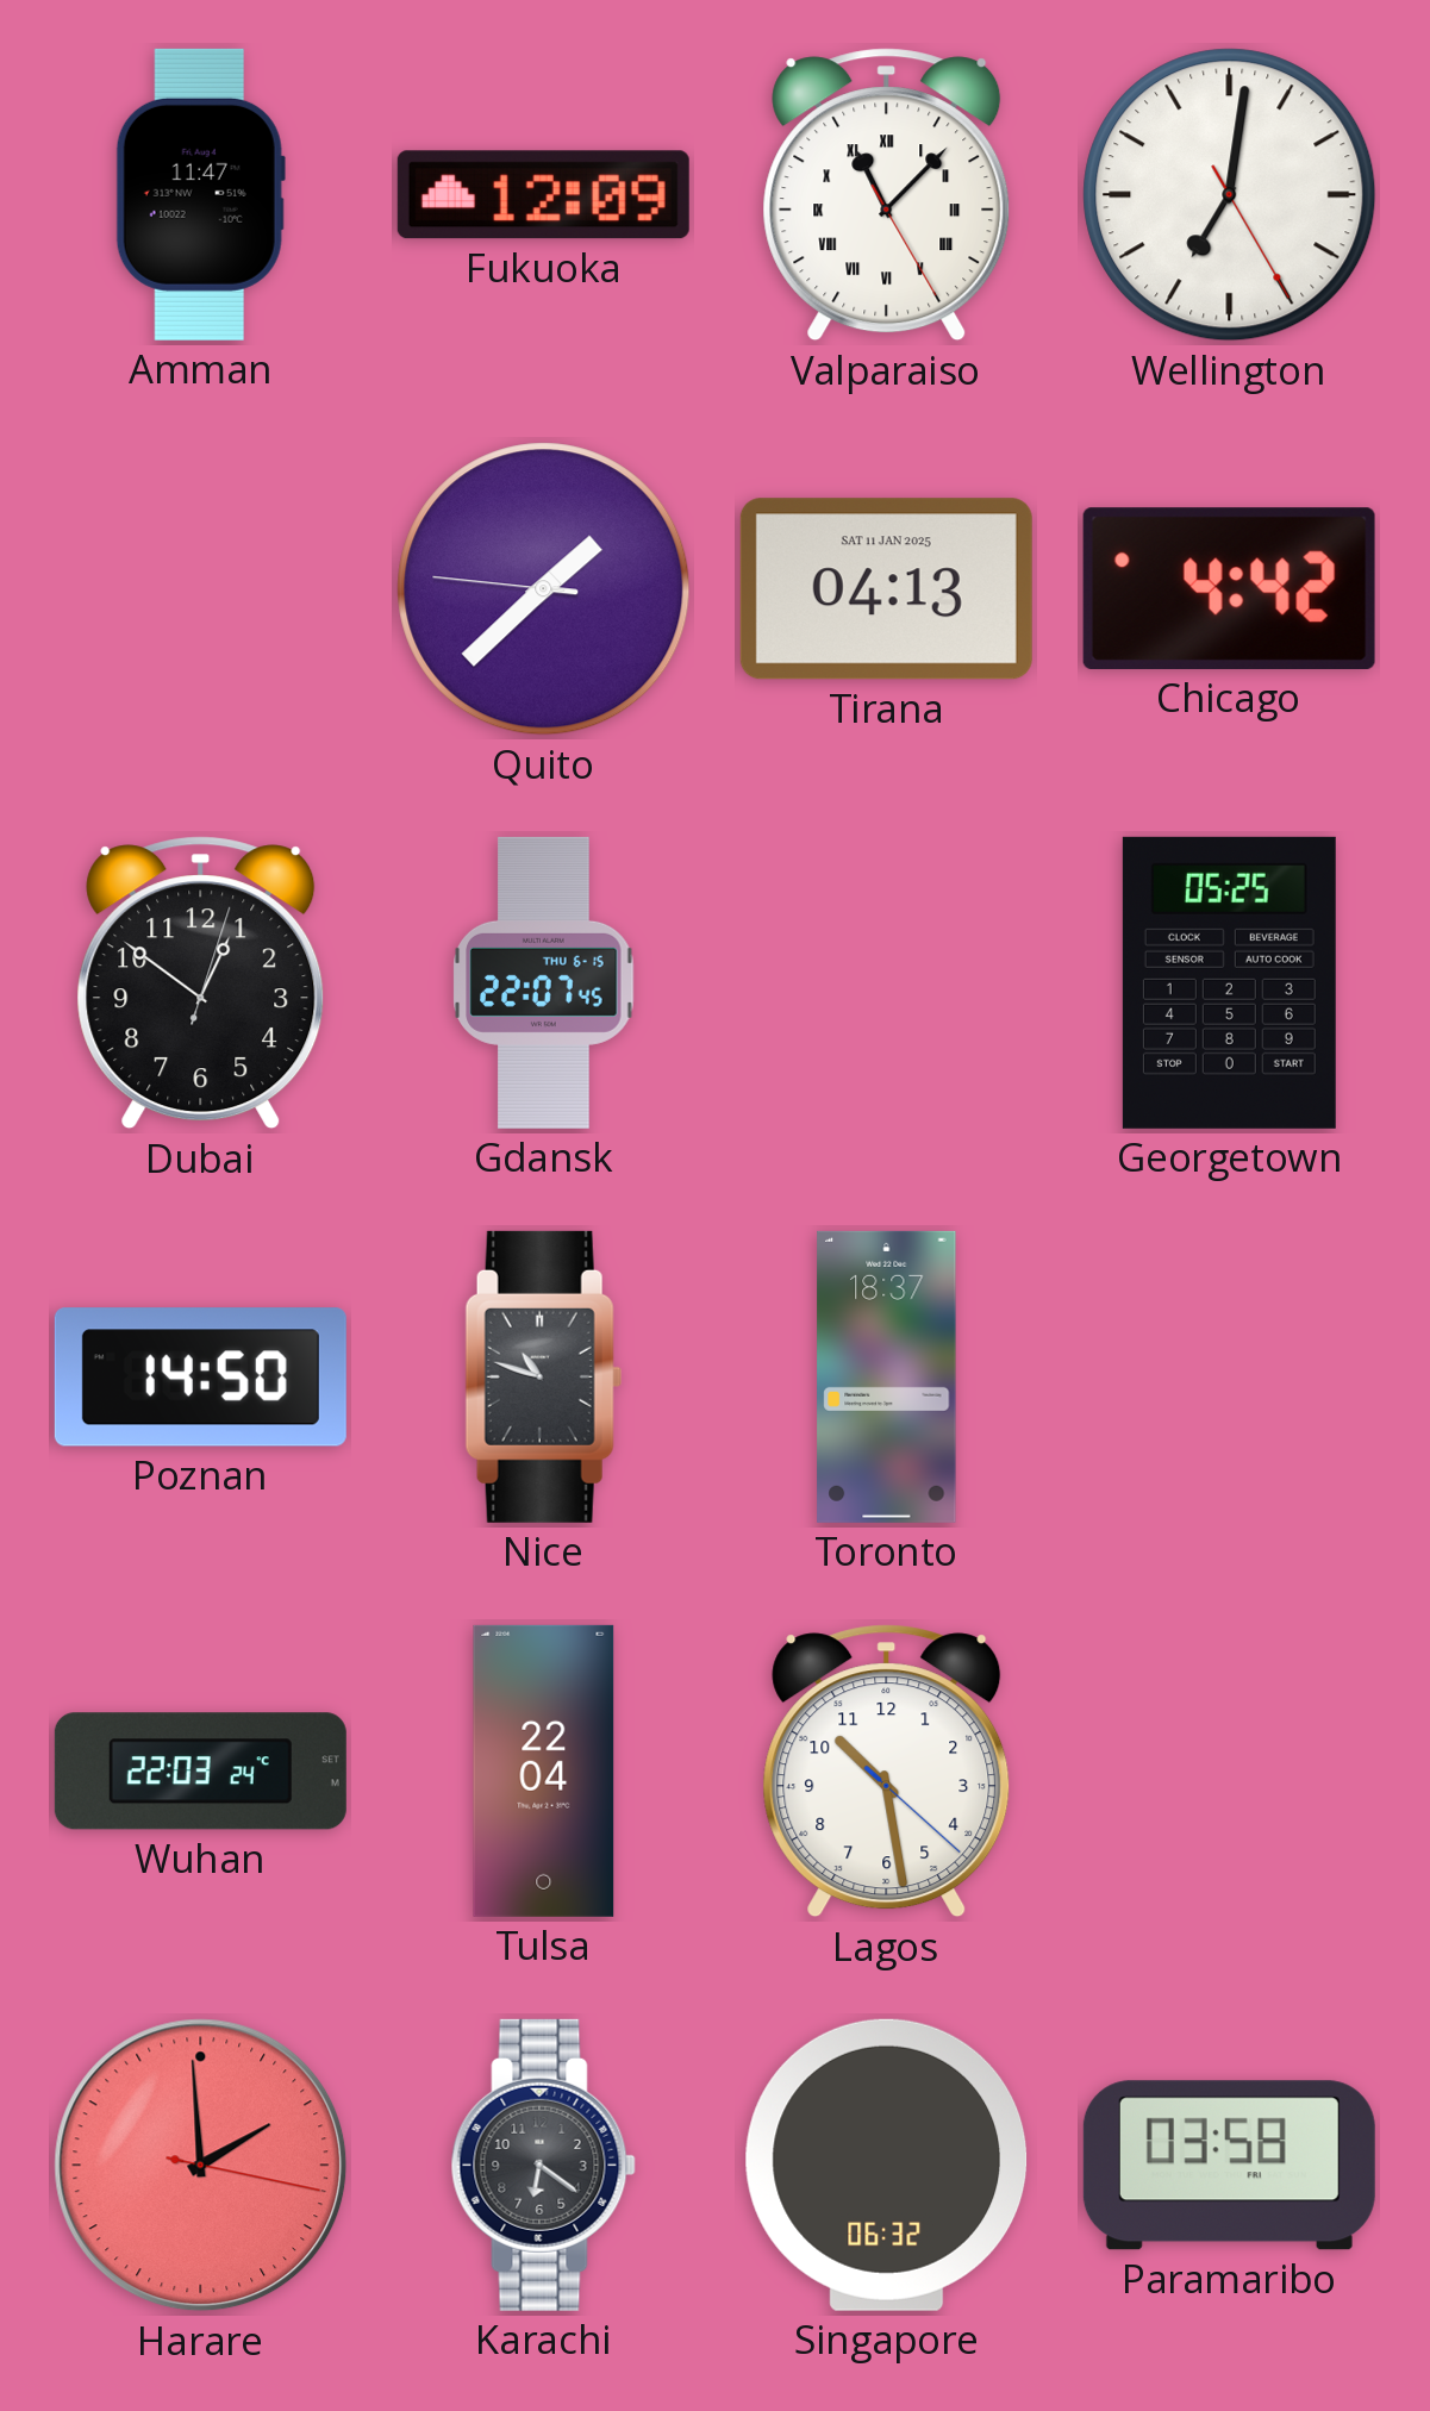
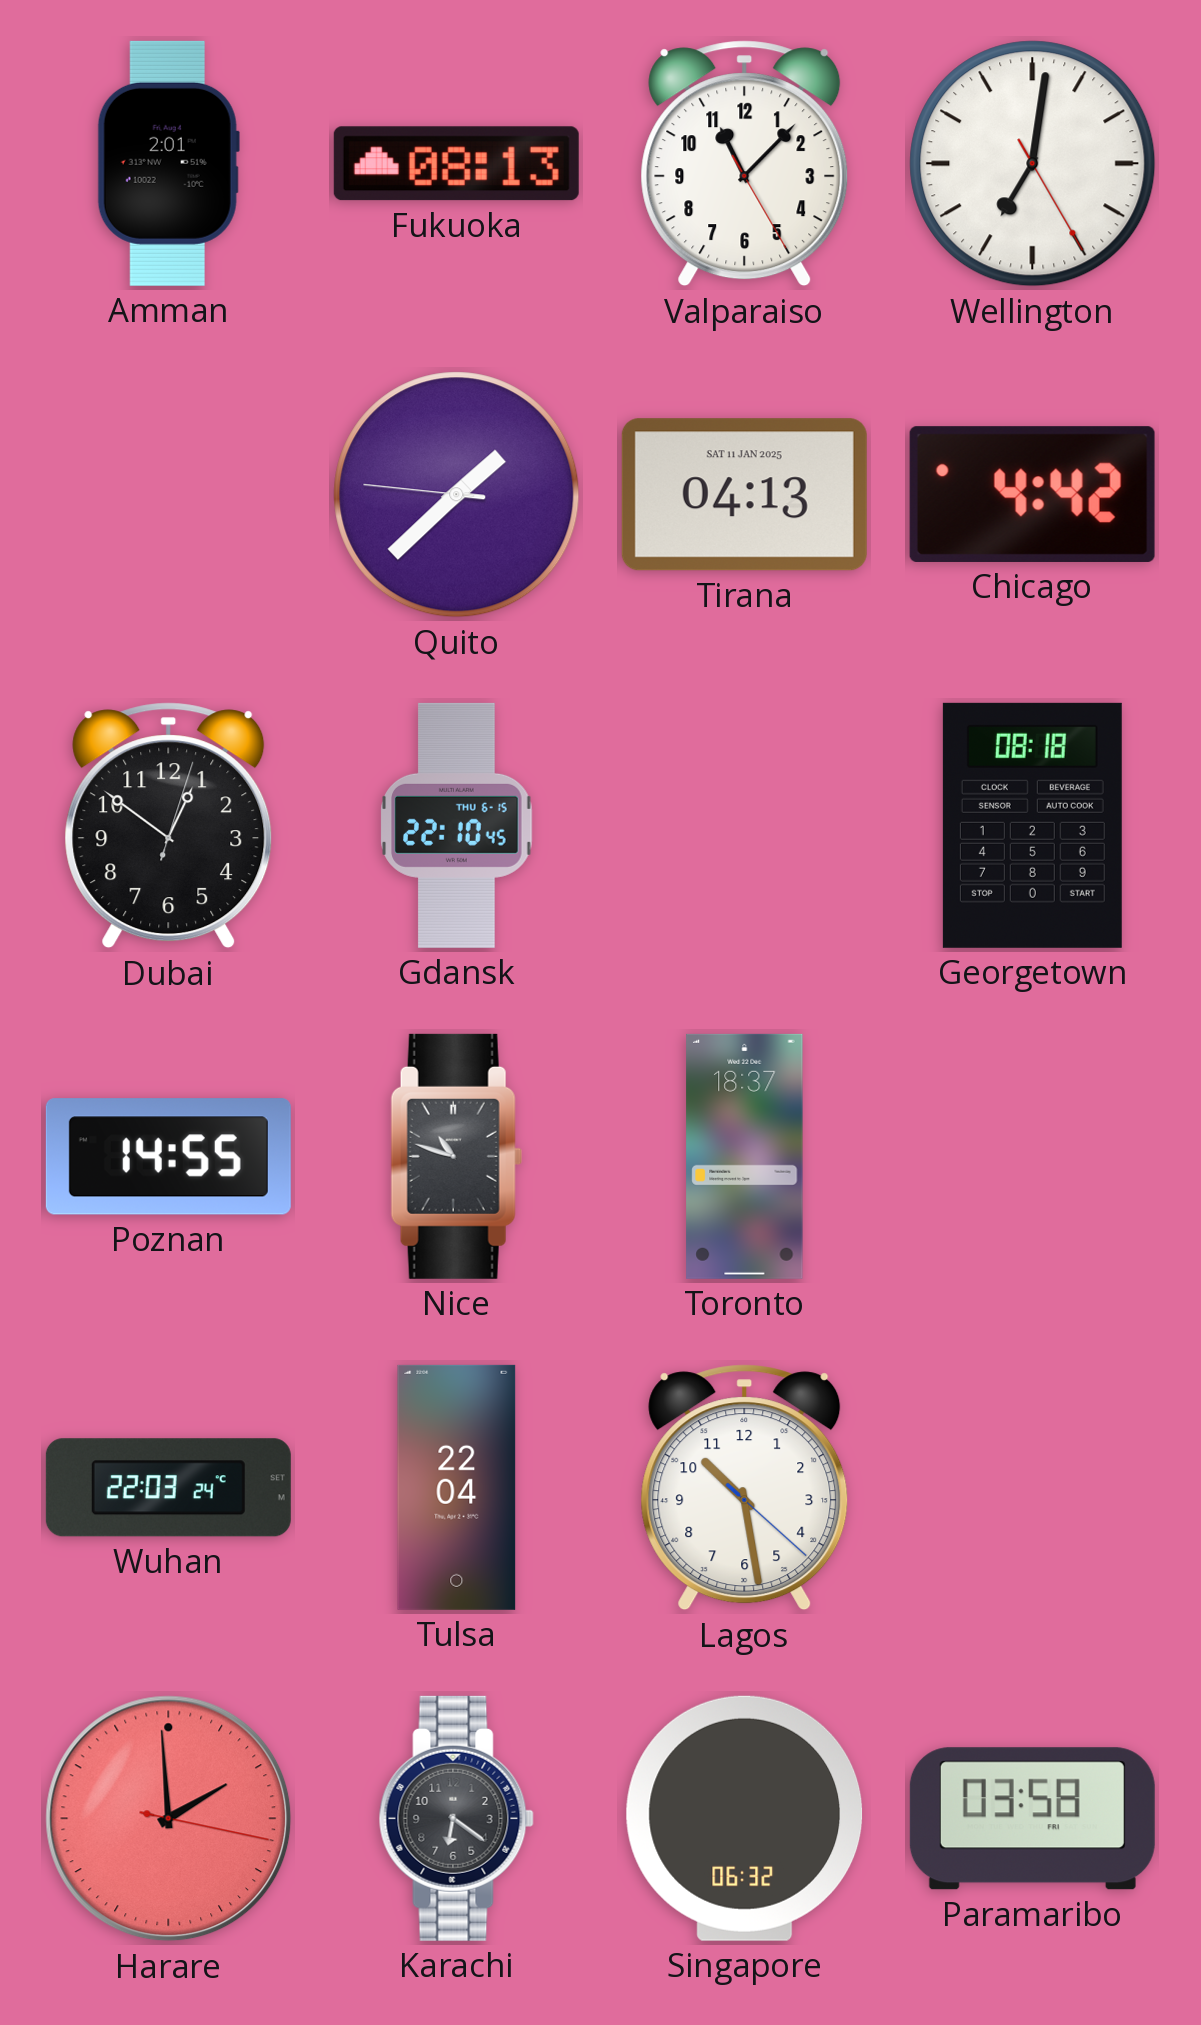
Amman: 11:47 -> 2:01
Fukuoka: 12:09 -> 08:13
Valparaiso numerals: Roman -> Arabic
Gdansk: 22:07 -> 22:10
Georgetown: 05:25 -> 08:18
Poznan: 14:50 -> 14:55
